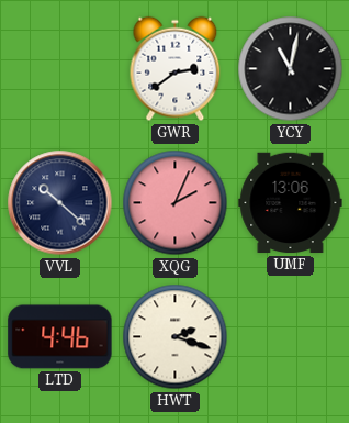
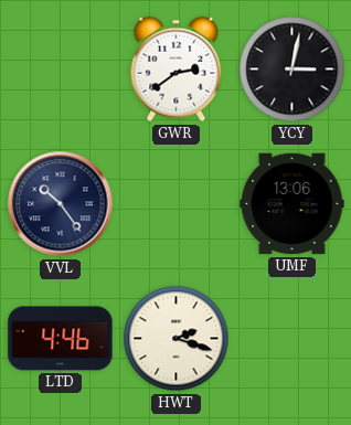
YCY: 11:02 -> 3:02
VVL: 10:22 -> 10:24
XQG: 2:04 -> none
